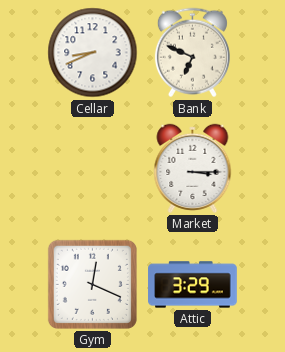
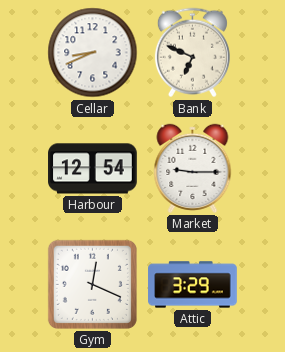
Harbour: none -> 12:54
Market: 3:15 -> 9:15
